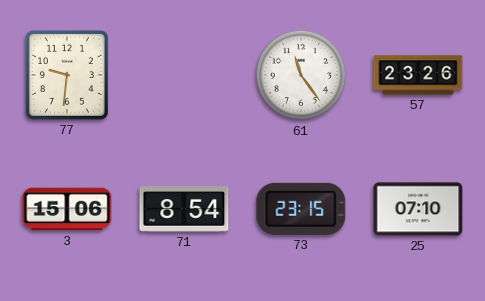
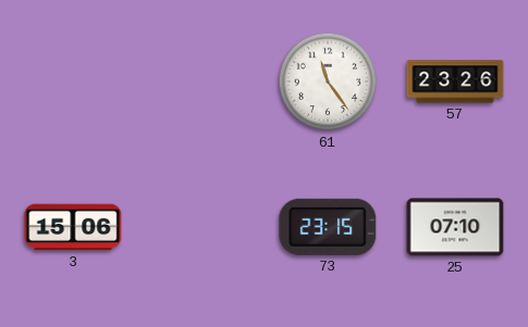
77: 9:31 -> none
71: 8:54 -> none
